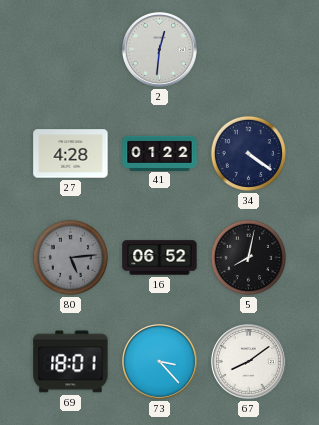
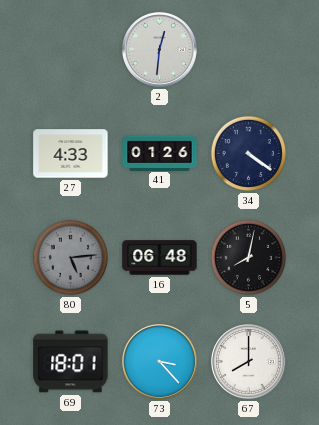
27: 4:28 -> 4:33
41: 01:22 -> 01:26
16: 06:52 -> 06:48
67: 8:09 -> 8:00
